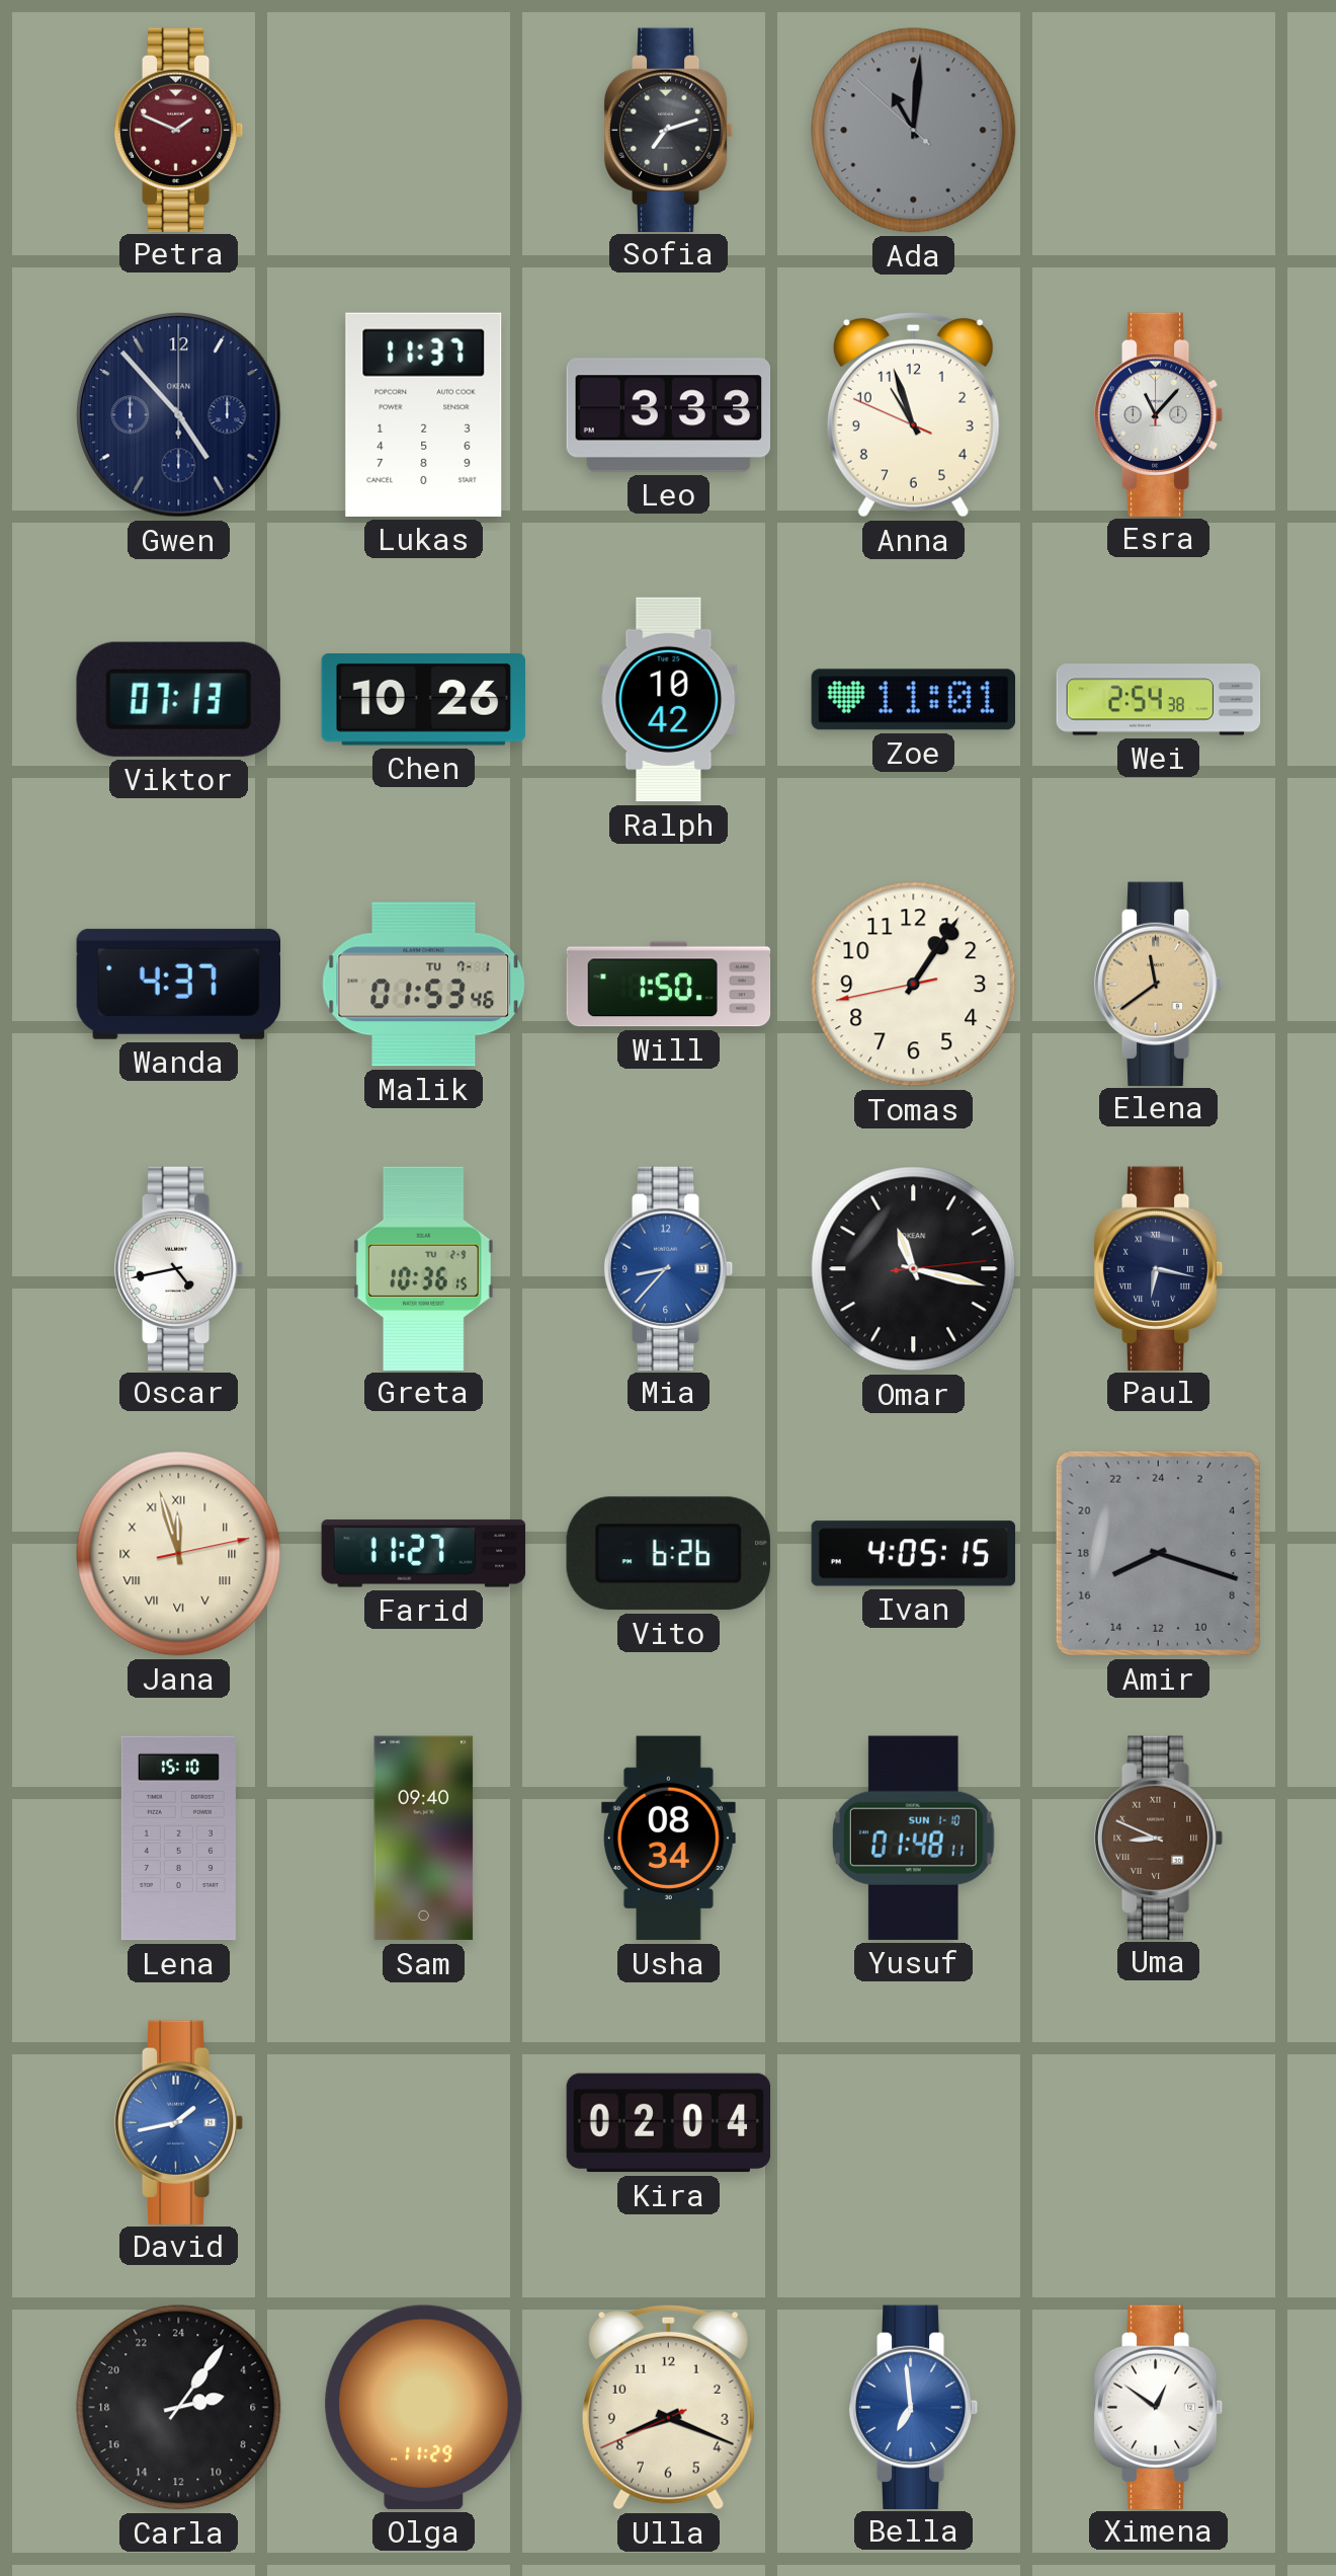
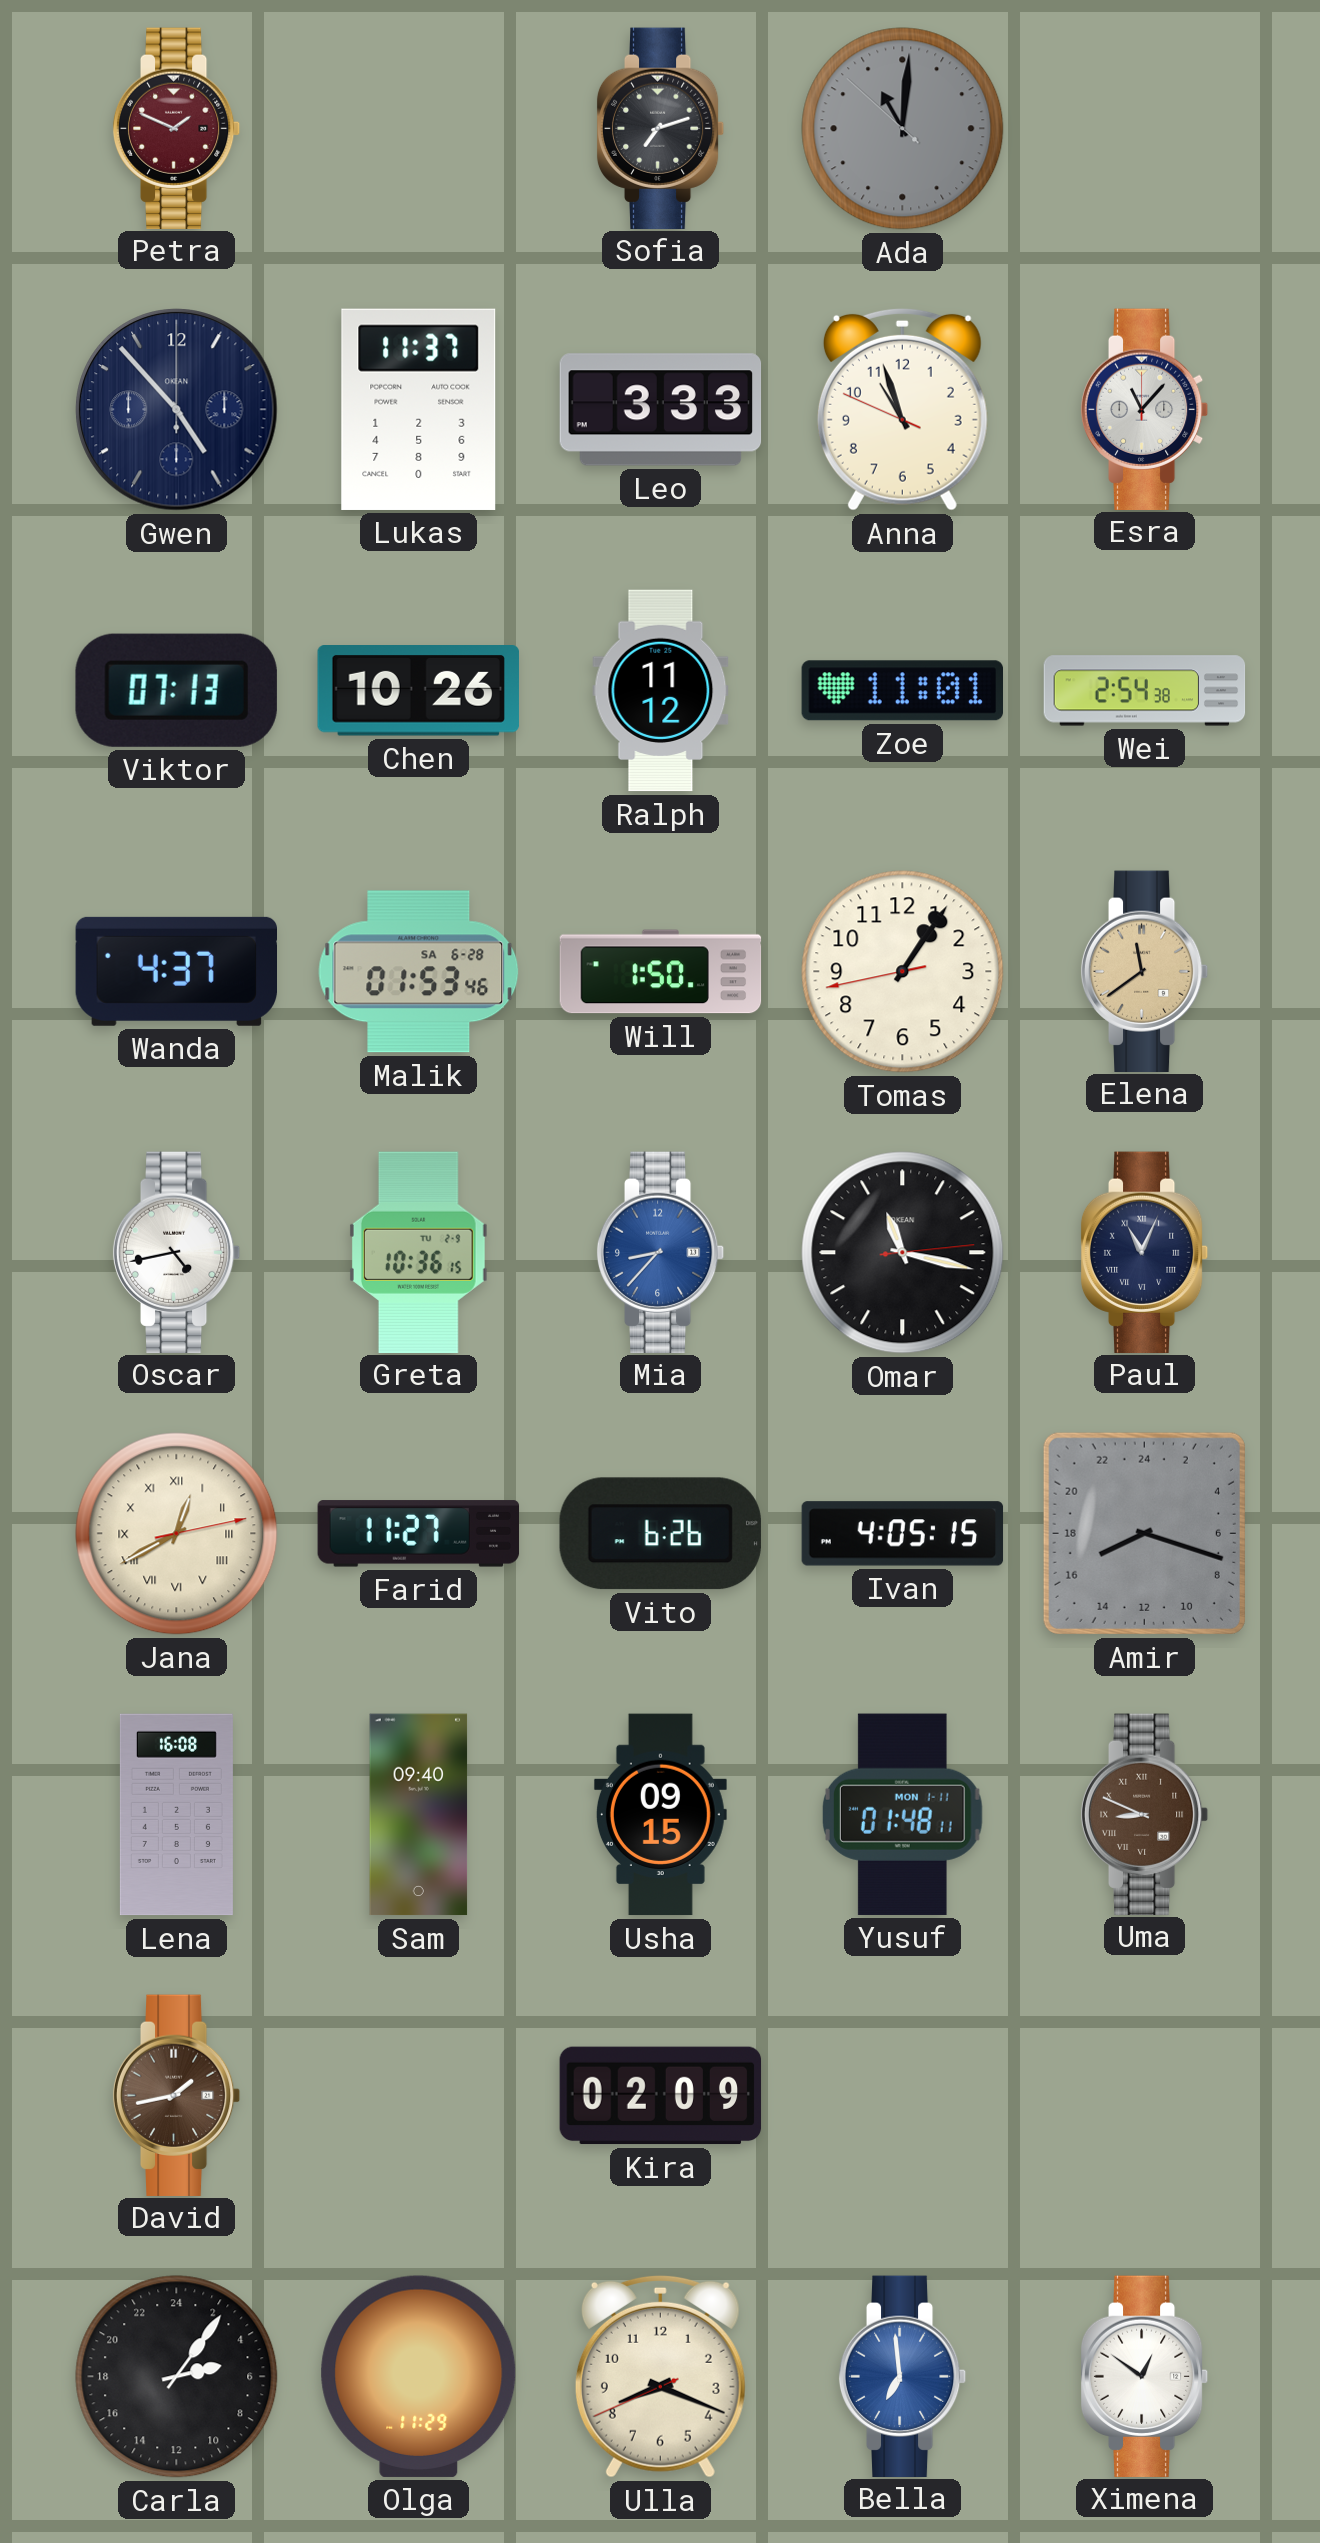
Ralph: 10:42 -> 11:12
Malik date: TU 7-1 -> SA 6-28
Paul: 6:17 -> 11:04
Jana: 11:57 -> 12:40
Lena: 15:10 -> 16:08
Usha: 08:34 -> 09:15
Yusuf date: SUN 1-10 -> MON 1-11
David dial: blue -> brown
Kira: 02:04 -> 02:09
